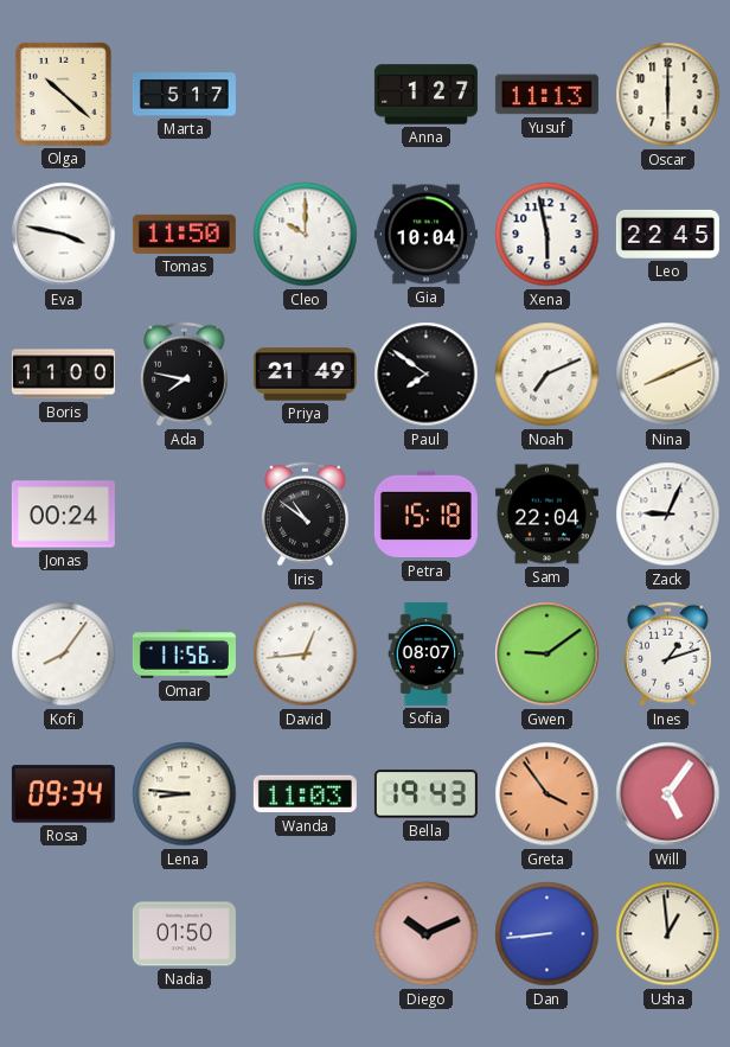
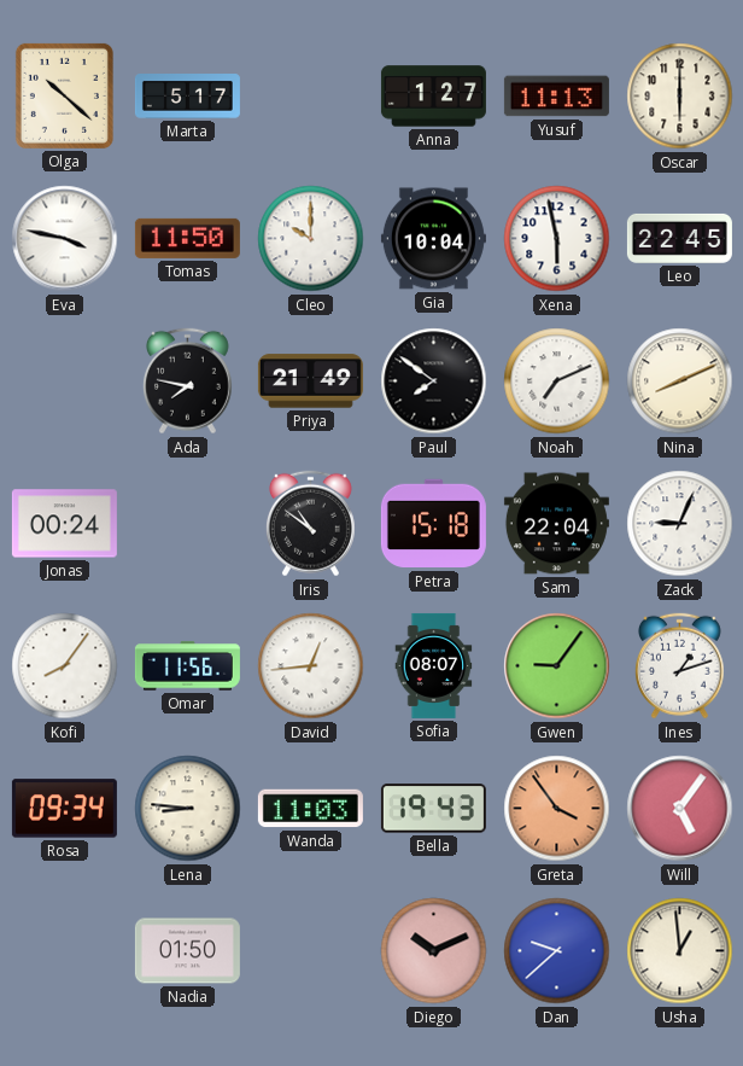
Boris: 11:00 -> none
Gwen: 9:09 -> 9:06
Dan: 8:44 -> 9:38
